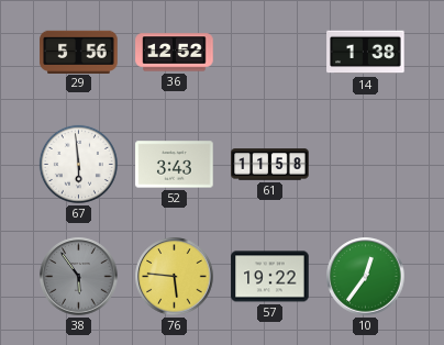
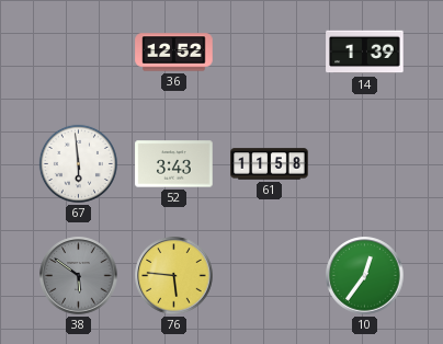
29: 5:56 -> none
14: 1:38 -> 1:39
38: 5:54 -> 5:51
57: 19:22 -> none
